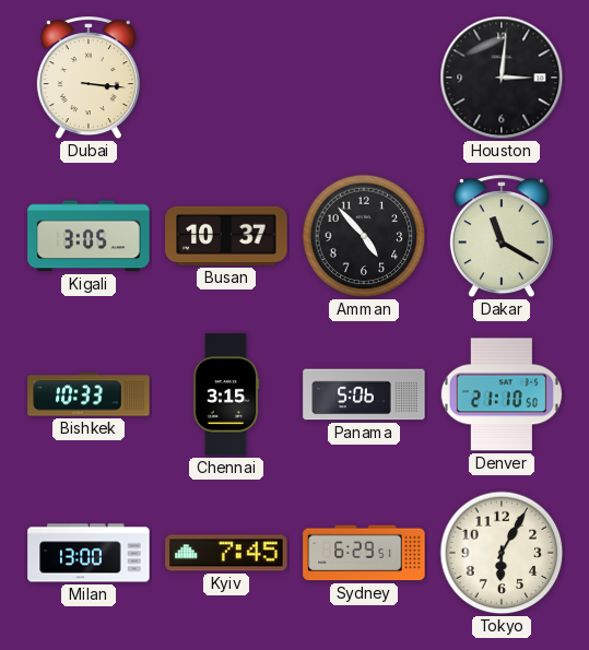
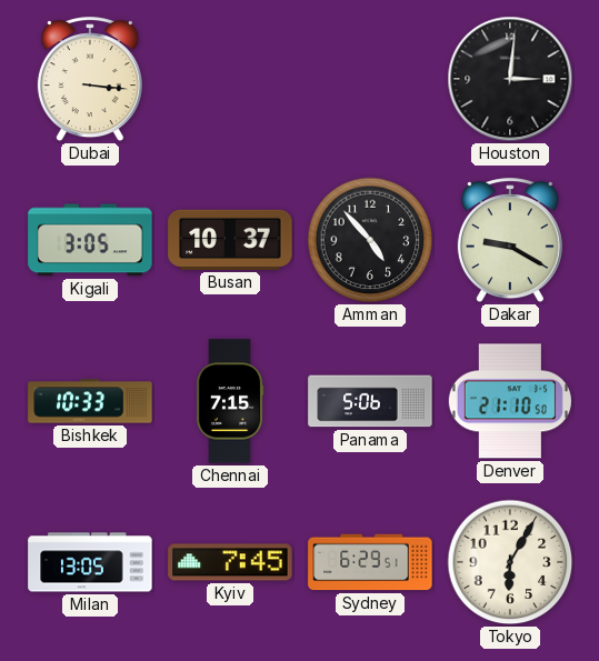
Dakar: 11:20 -> 9:20
Chennai: 3:15 -> 7:15
Milan: 13:00 -> 13:05
